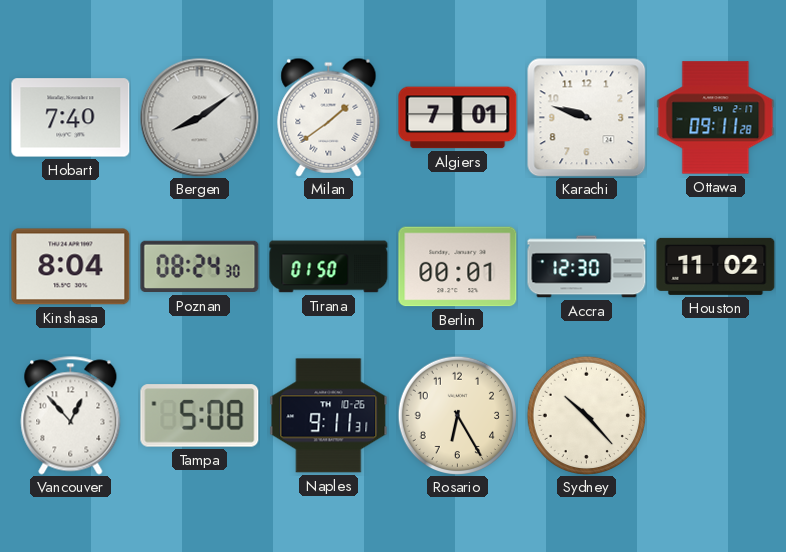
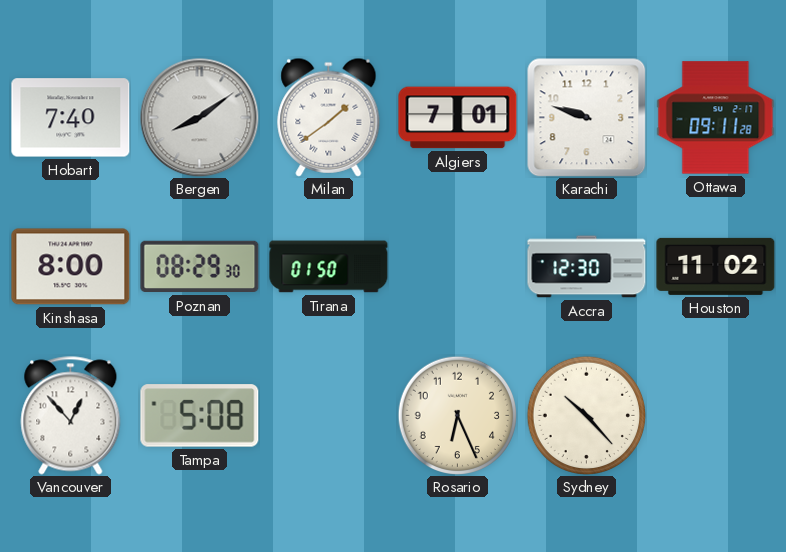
Kinshasa: 8:04 -> 8:00
Poznan: 08:24 -> 08:29
Berlin: 00:01 -> none
Naples: 9:11 -> none
Rosario: 6:25 -> 6:26
